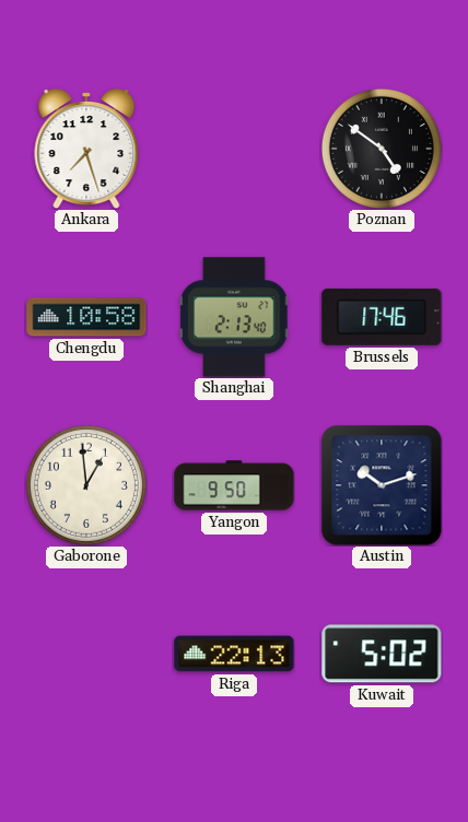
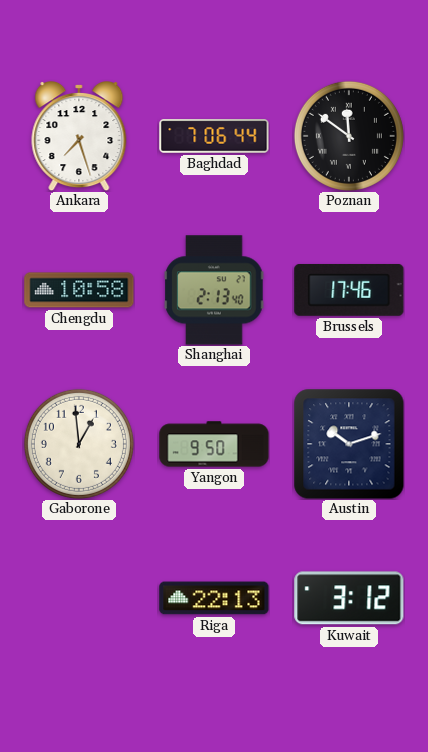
Baghdad: none -> 7:06
Poznan: 4:51 -> 11:51
Kuwait: 5:02 -> 3:12
